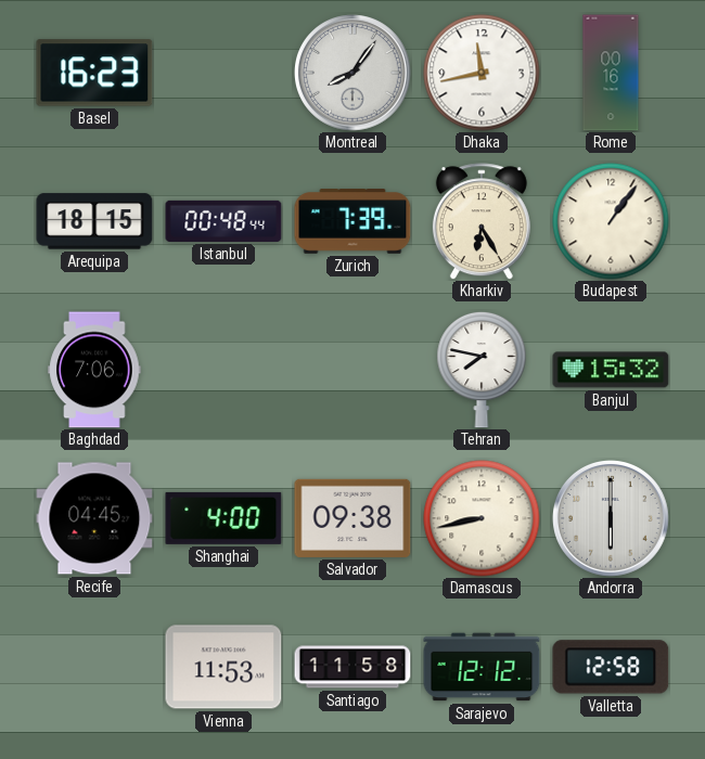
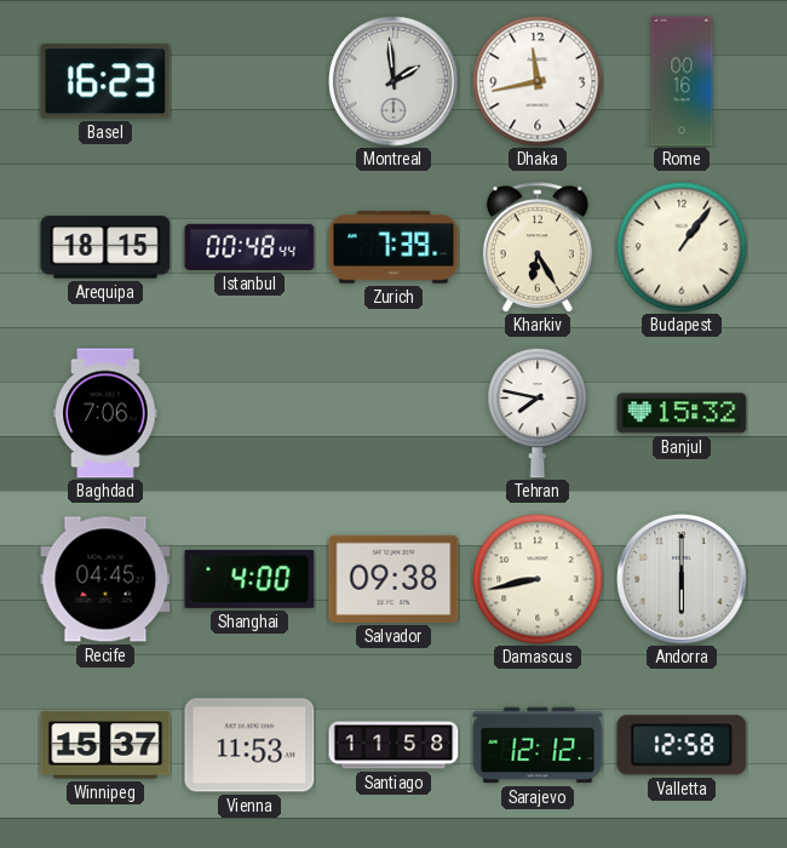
Montreal: 8:06 -> 1:59
Winnipeg: none -> 15:37
